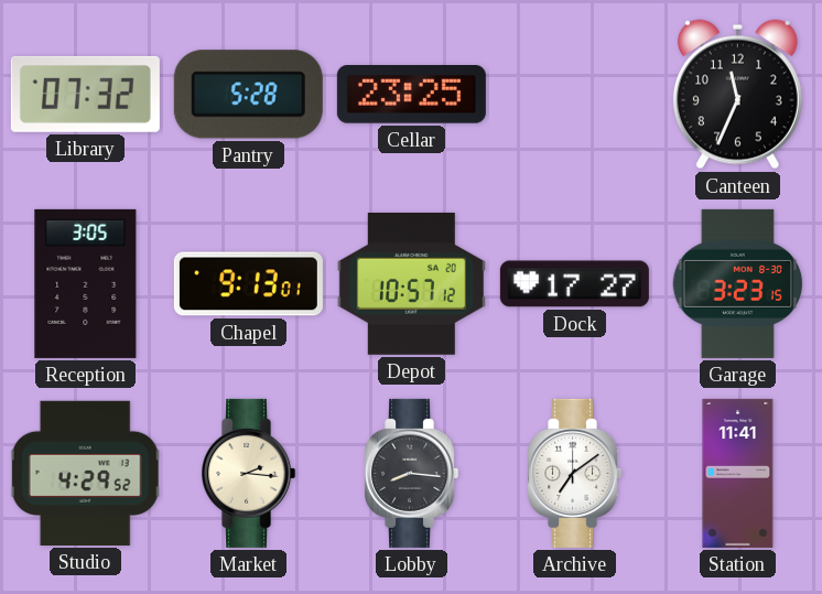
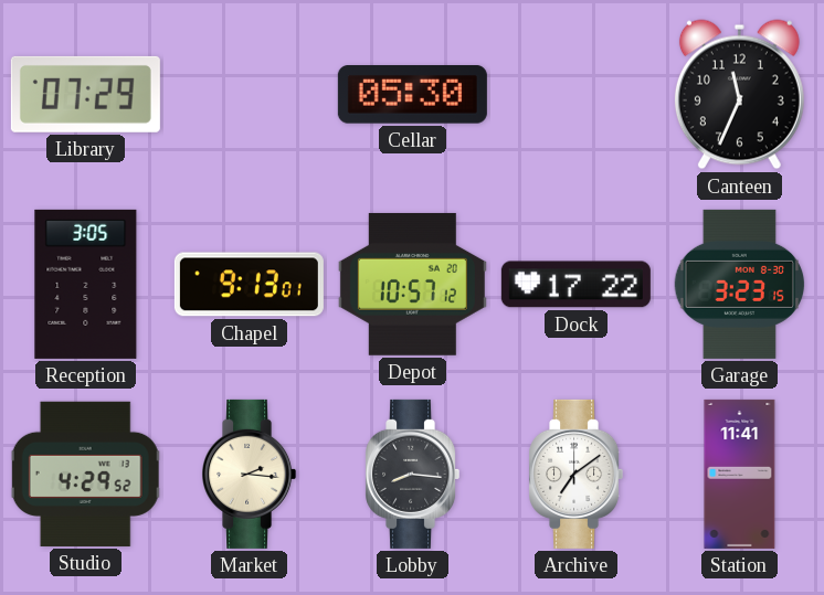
Library: 07:32 -> 07:29
Pantry: 5:28 -> none
Cellar: 23:25 -> 05:30
Dock: 17:27 -> 17:22
